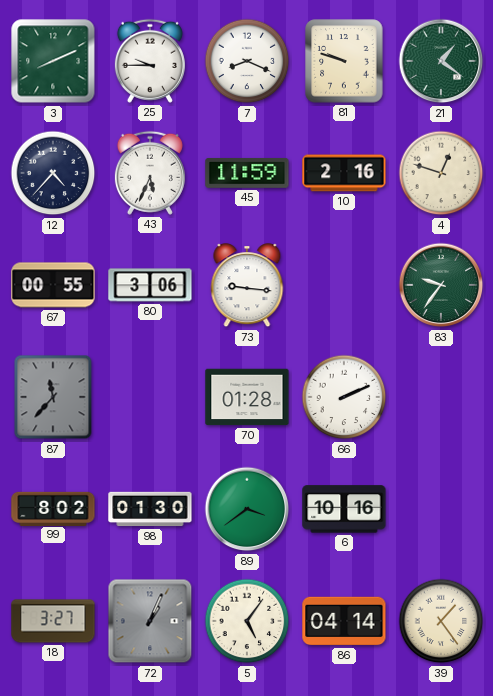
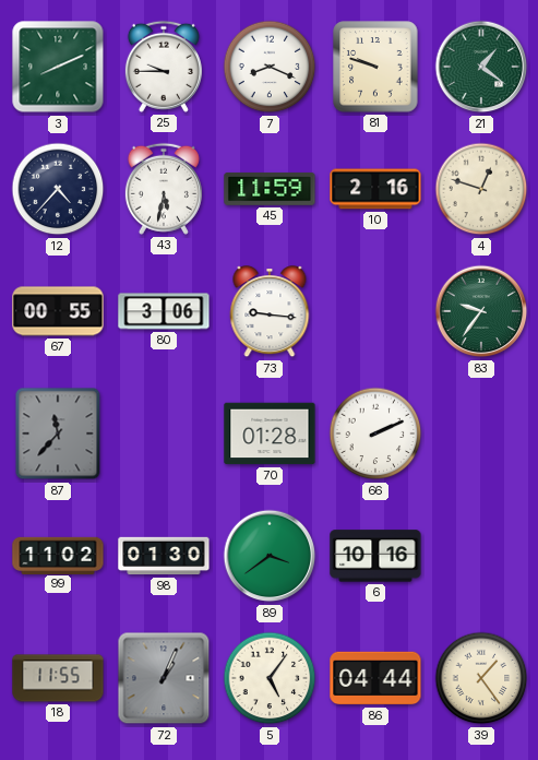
43: 5:34 -> 5:32
99: 8:02 -> 11:02
18: 3:27 -> 11:55
86: 04:14 -> 04:44
